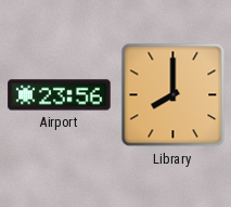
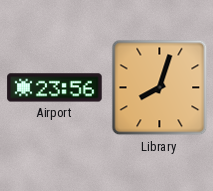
Library: 8:00 -> 8:03
